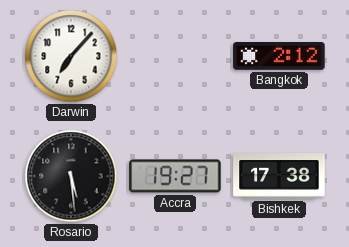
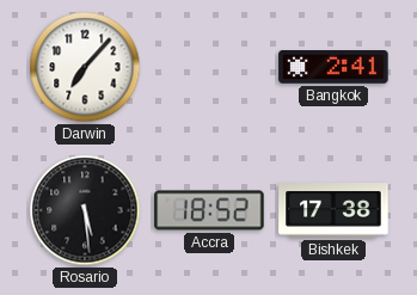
Bangkok: 2:12 -> 2:41
Accra: 19:27 -> 18:52
